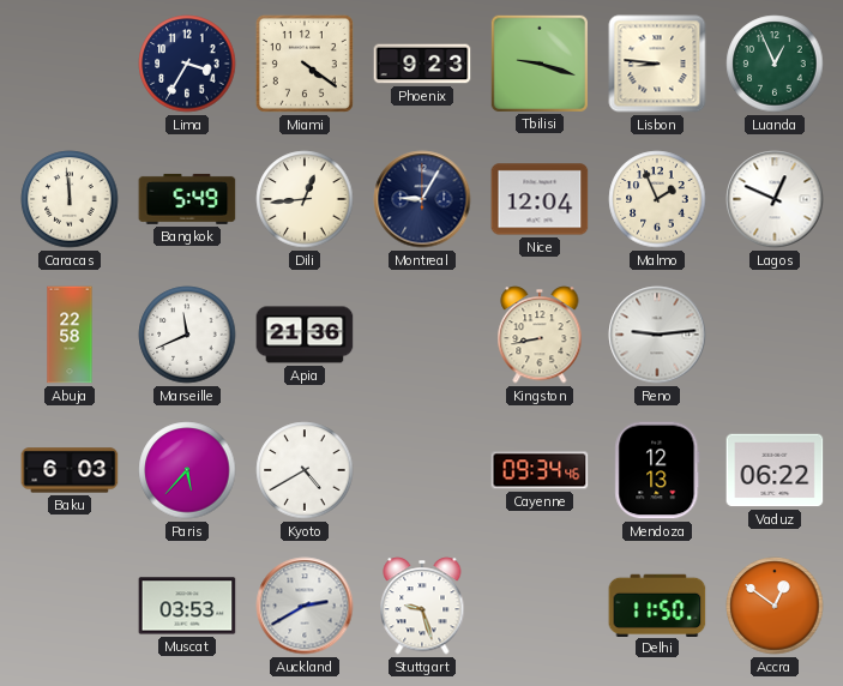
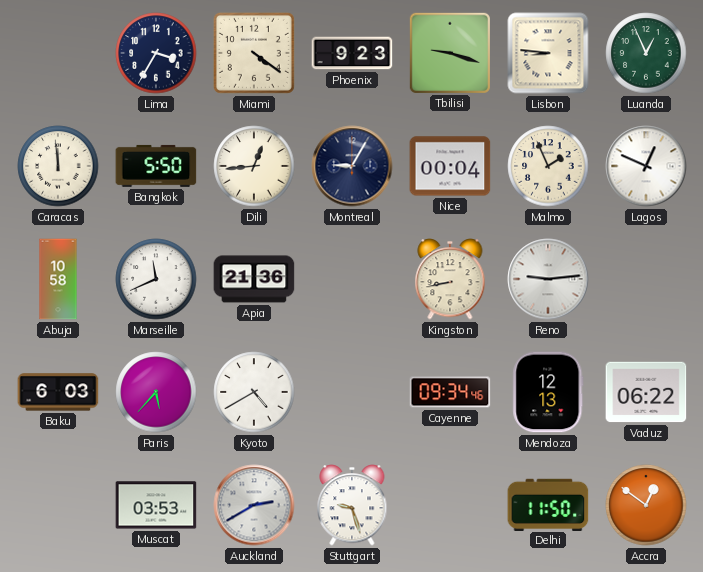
Bangkok: 5:49 -> 5:50
Nice: 12:04 -> 00:04
Abuja: 22:58 -> 10:58
